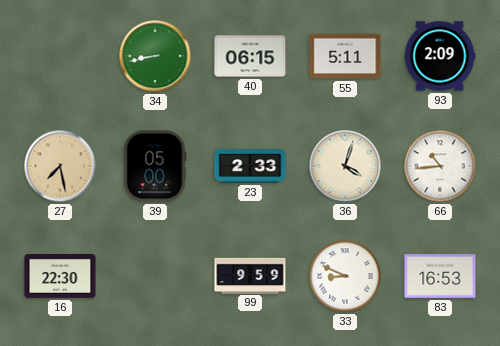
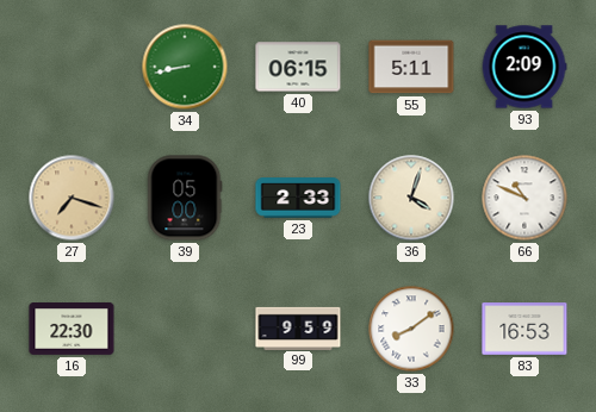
27: 7:28 -> 7:18
66: 10:44 -> 10:49
33: 8:49 -> 8:09
